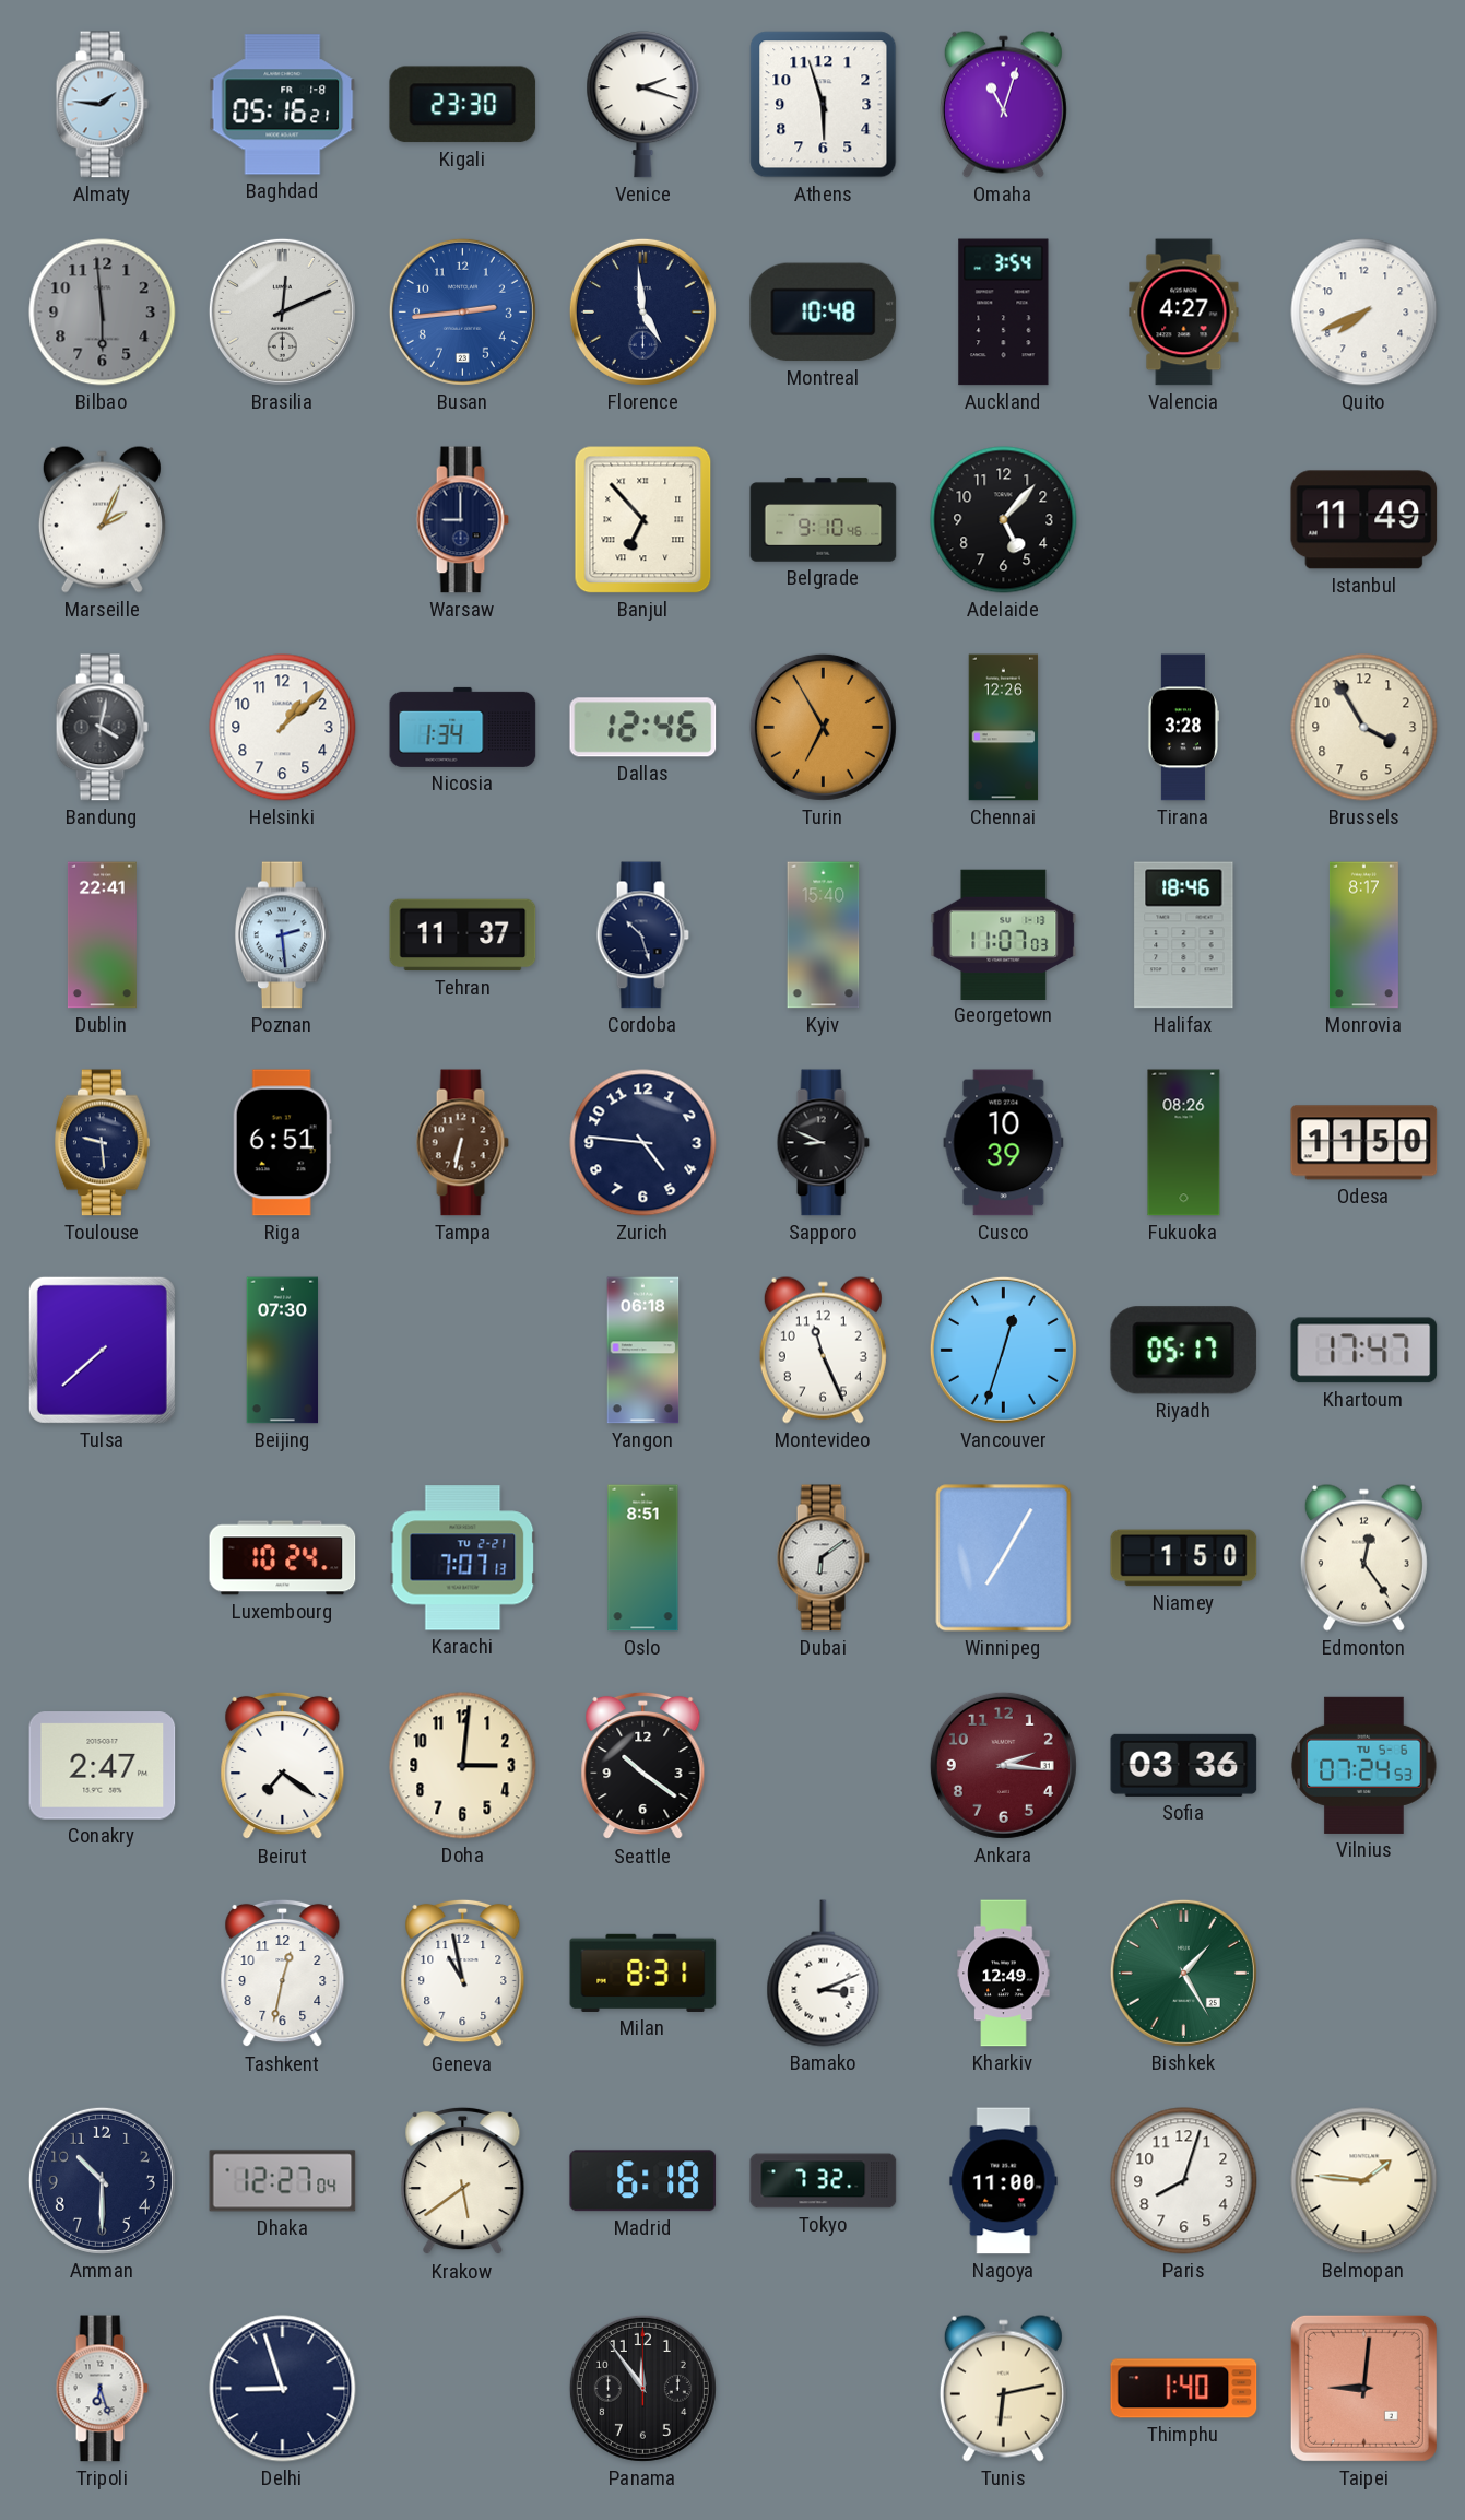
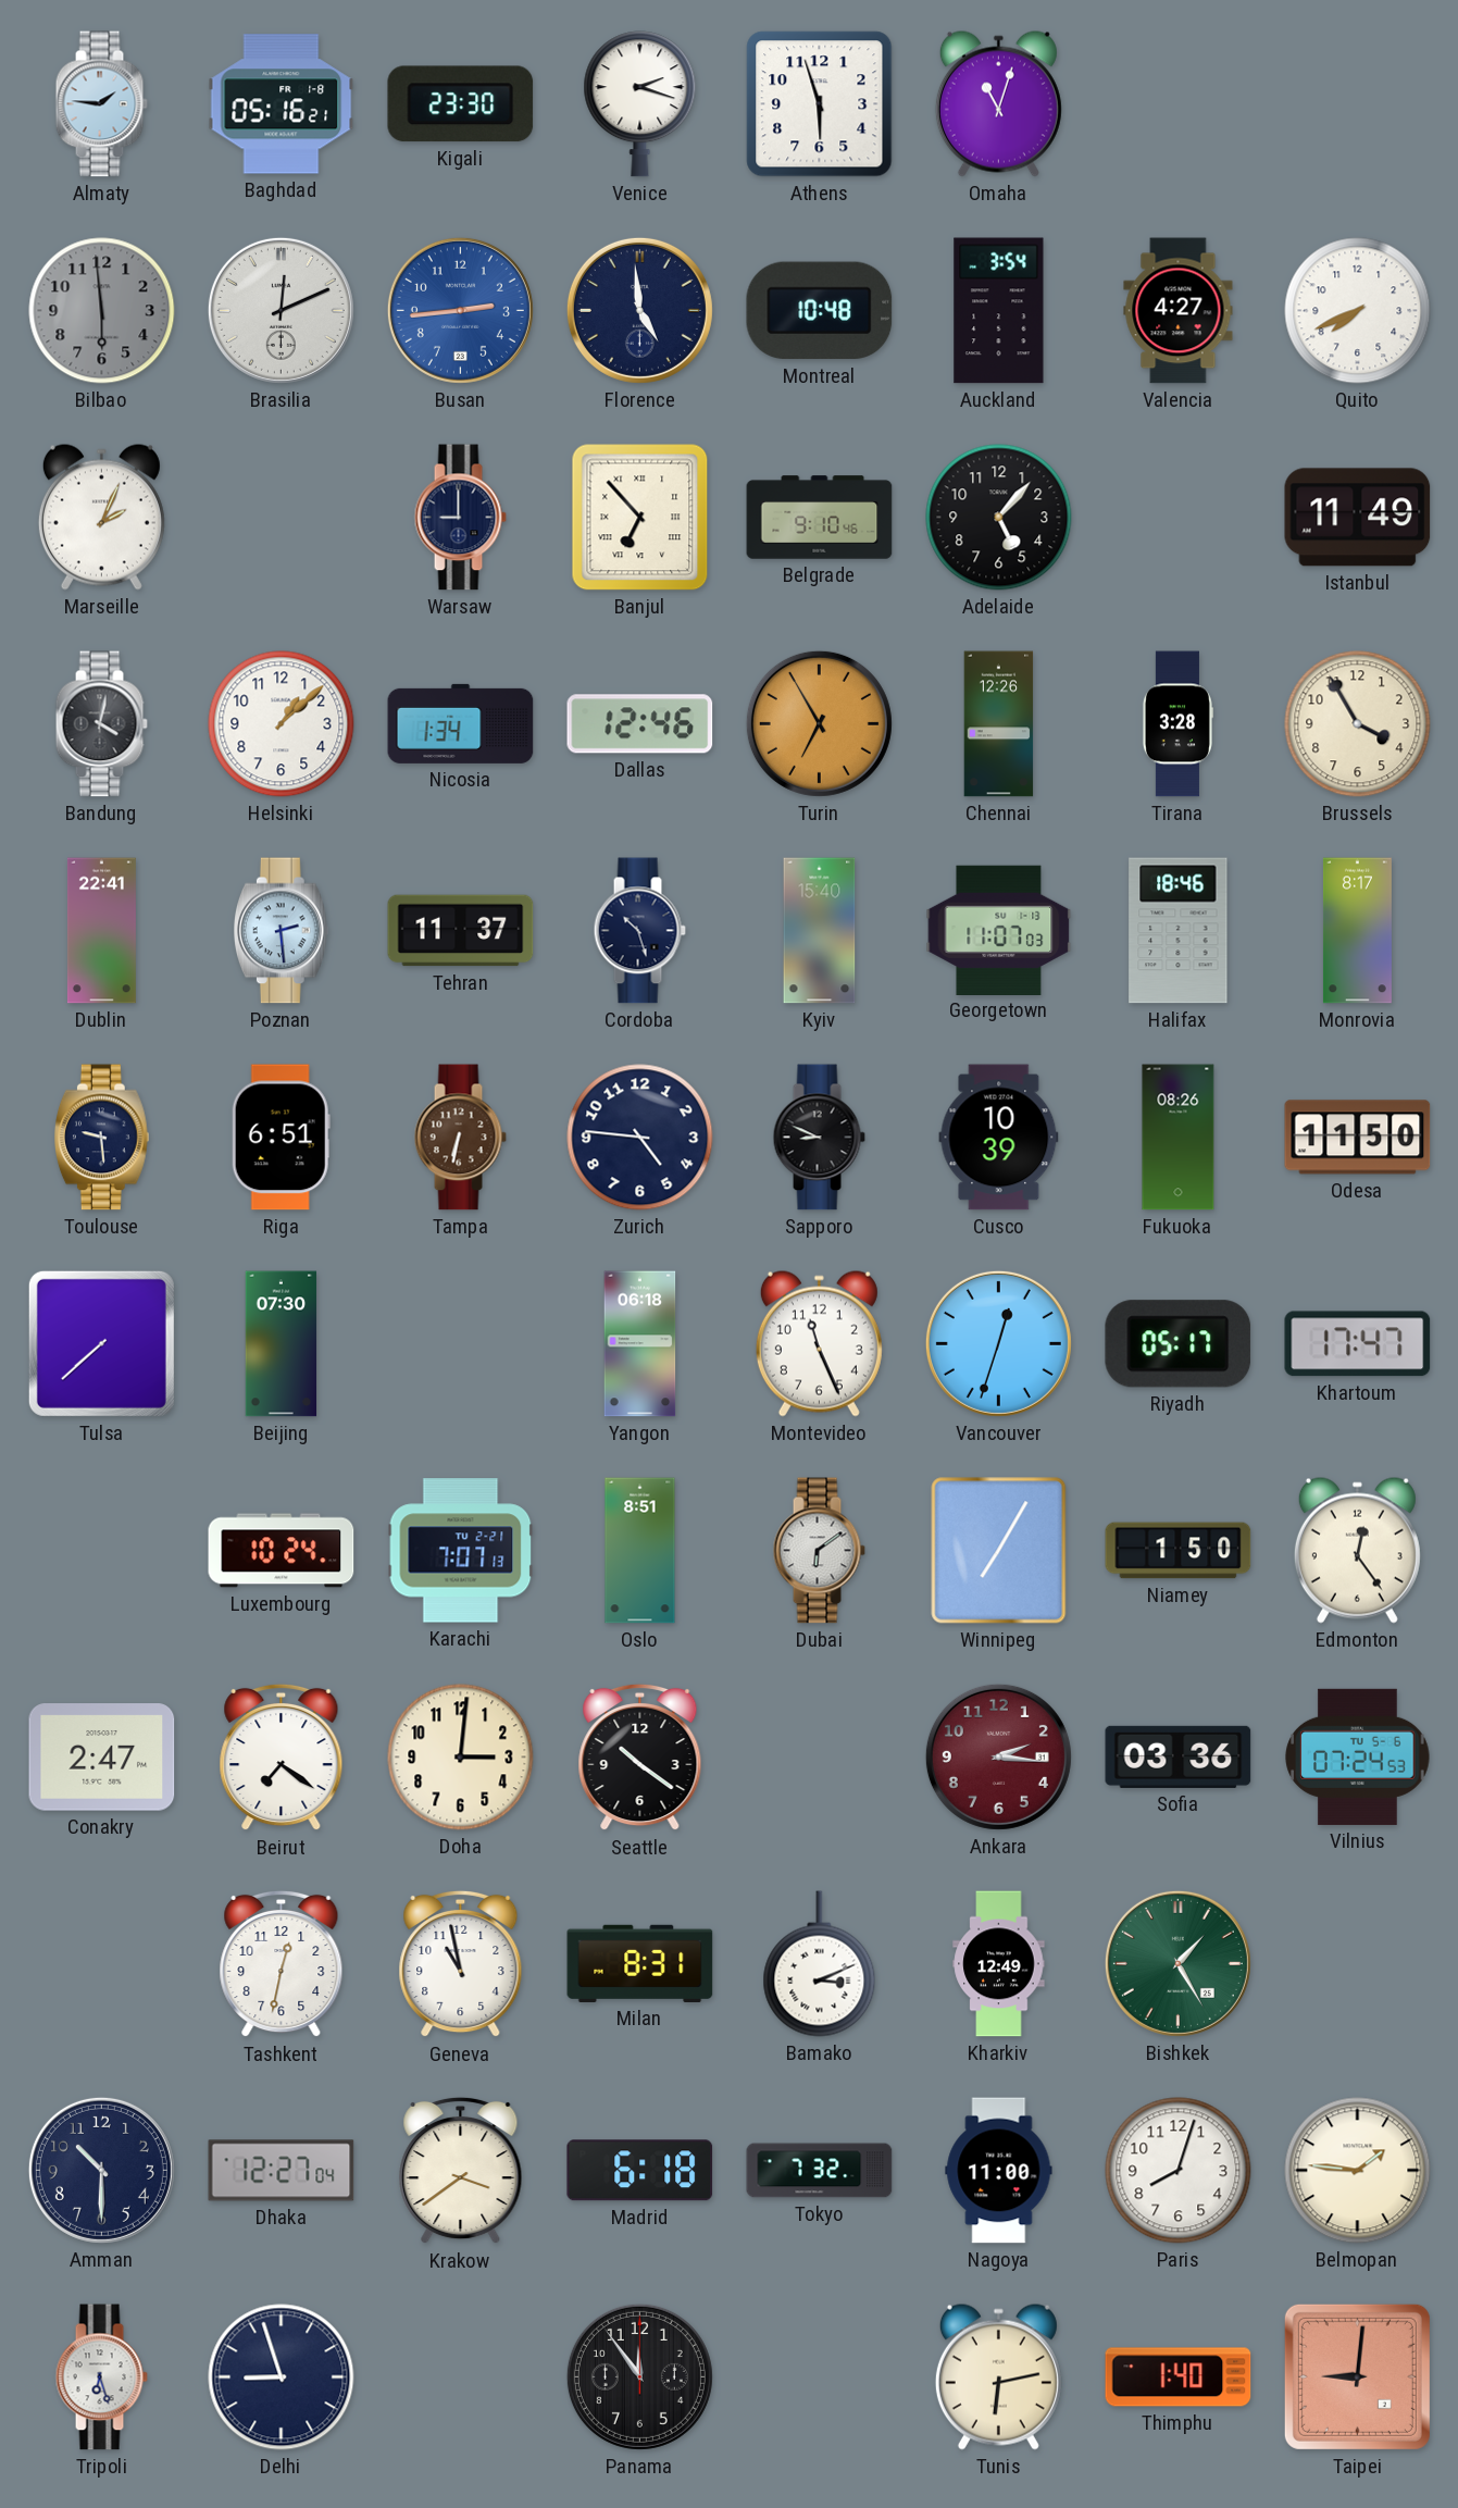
Krakow: 5:39 -> 3:39
